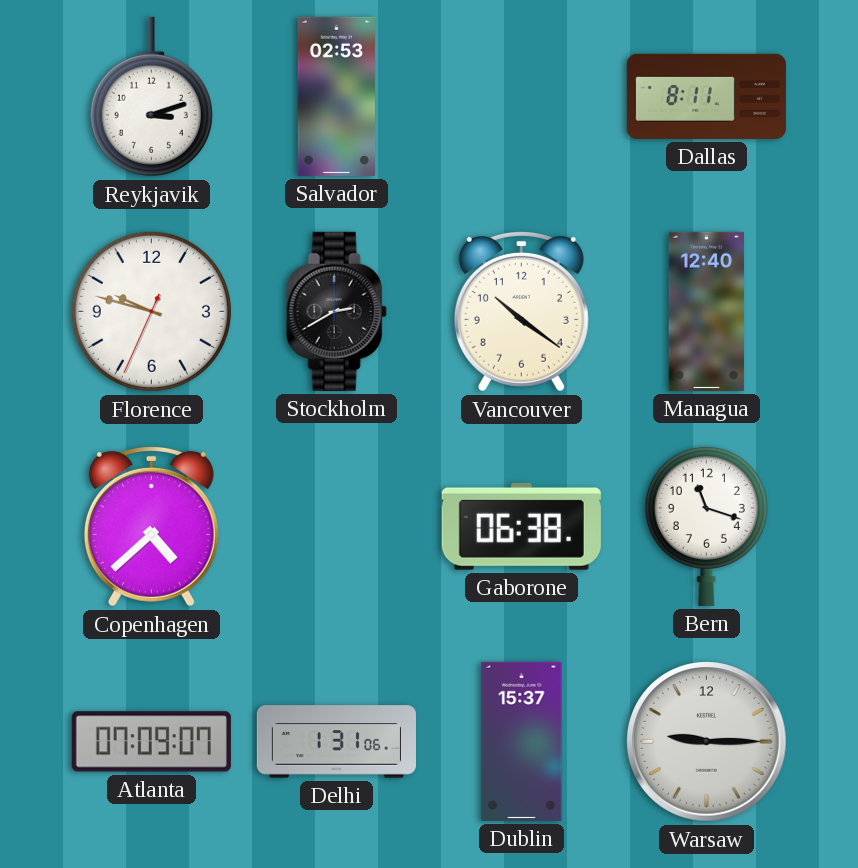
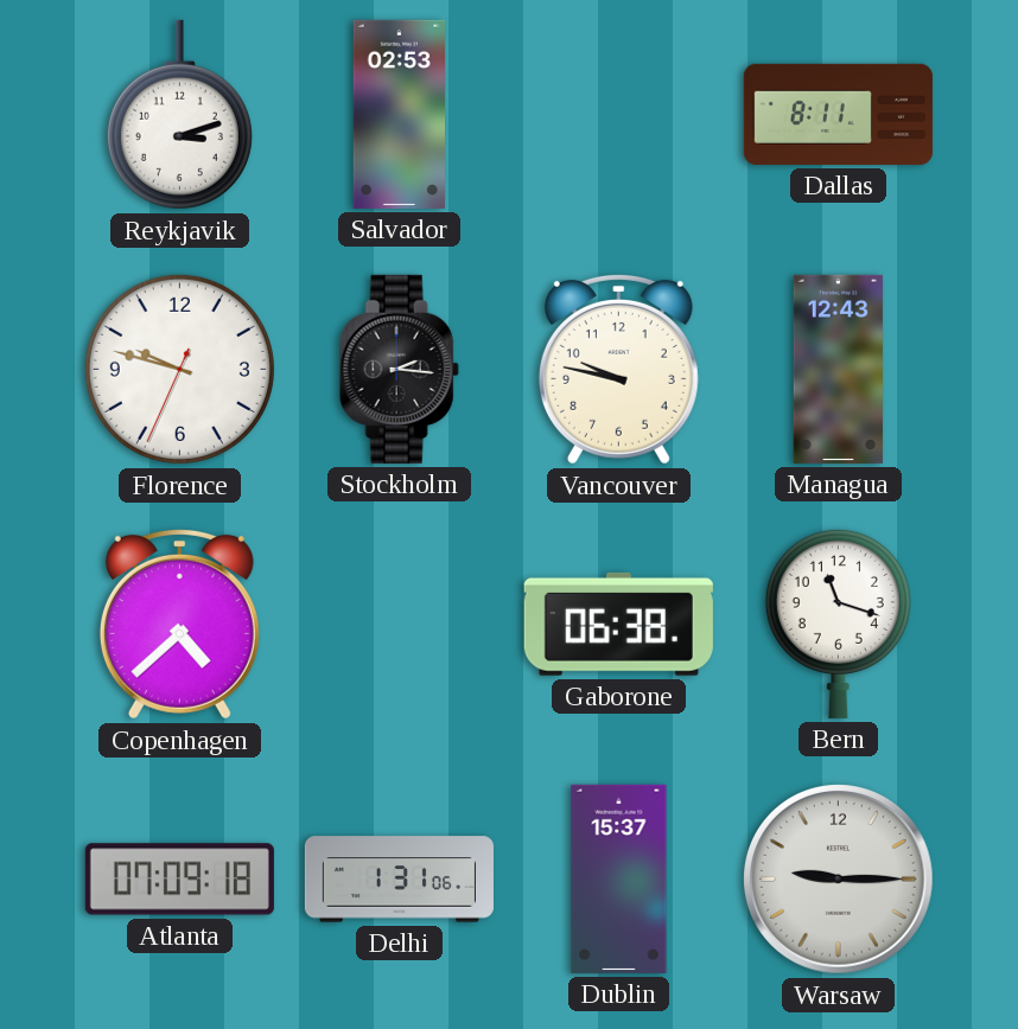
Stockholm: 2:40 -> 2:16
Vancouver: 10:21 -> 9:47
Managua: 12:40 -> 12:43
Atlanta: 07:09:07 -> 07:09:18
